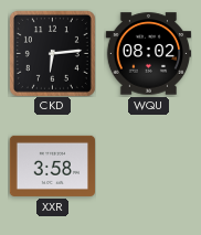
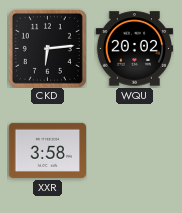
WQU: 08:02 -> 20:02
